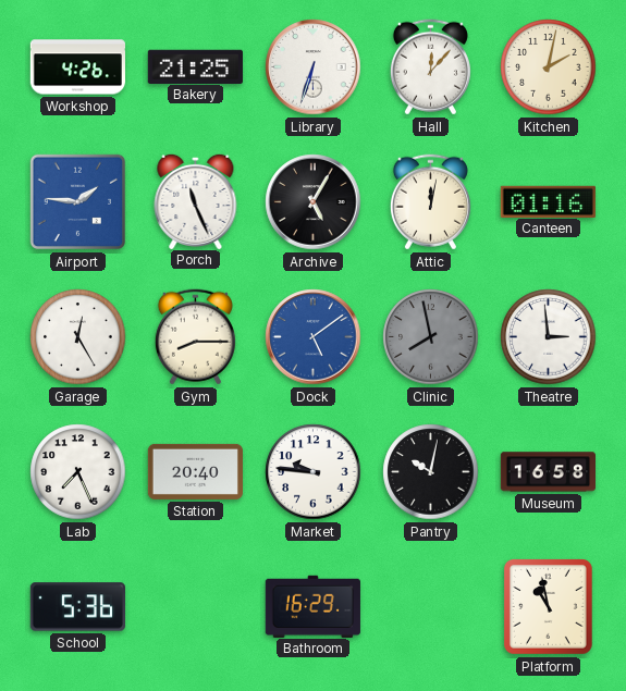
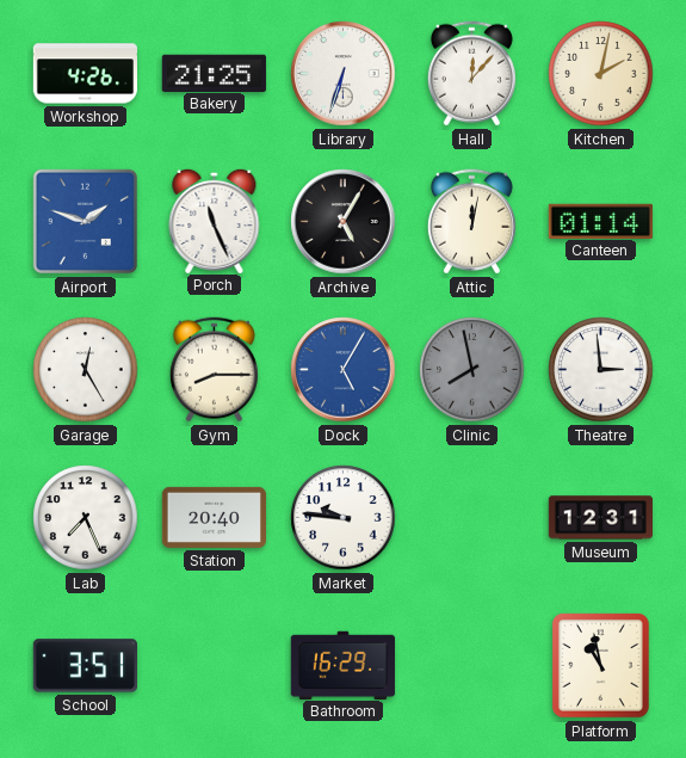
Airport: 1:46 -> 1:48
Canteen: 01:16 -> 01:14
Dock: 5:09 -> 5:05
Pantry: 10:02 -> none
Museum: 16:58 -> 12:31
School: 5:36 -> 3:51
